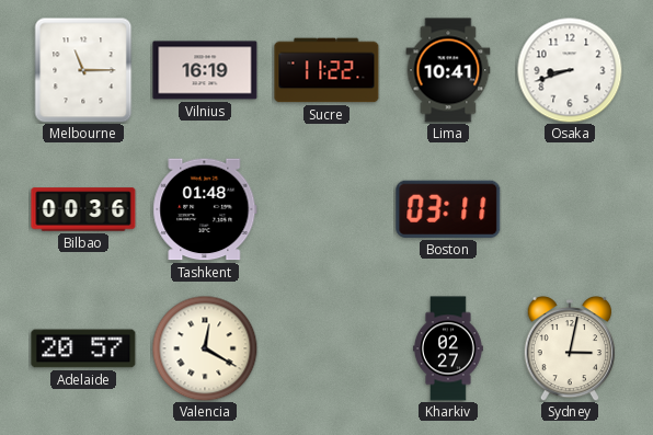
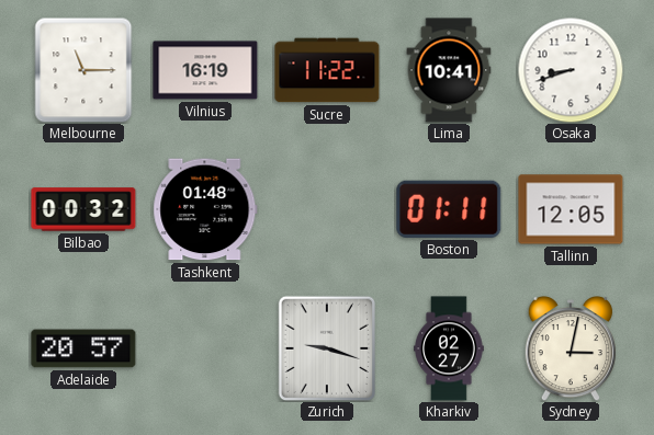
Bilbao: 00:36 -> 00:32
Boston: 03:11 -> 01:11
Tallinn: none -> 12:05
Valencia: 12:20 -> none
Zurich: none -> 9:18
